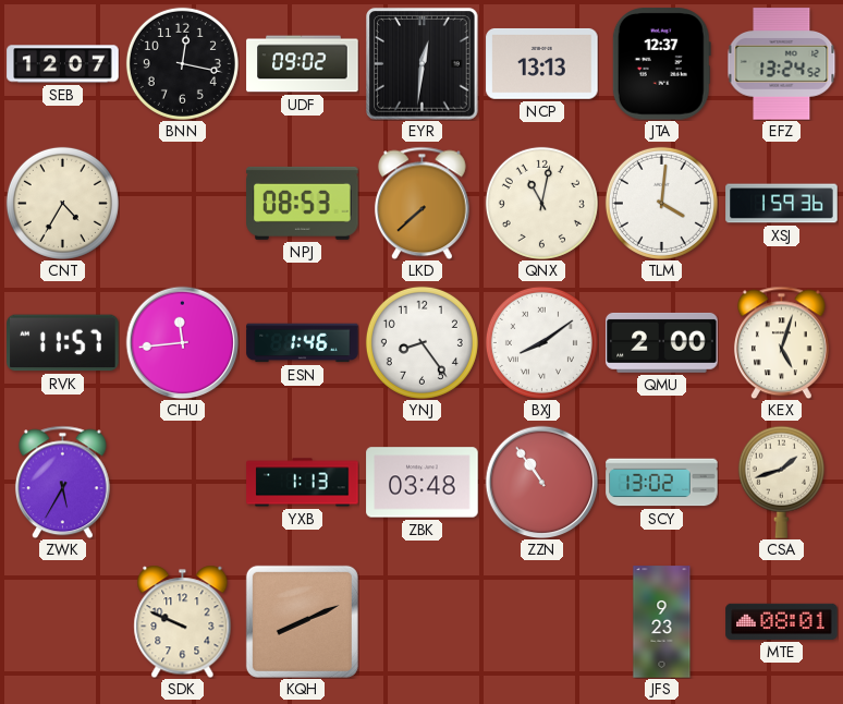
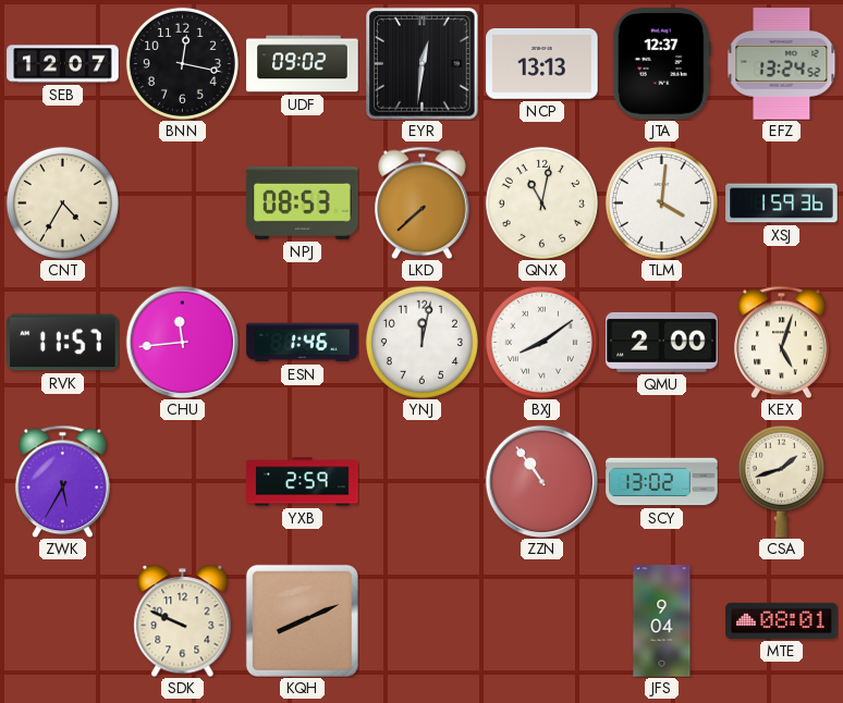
YNJ: 8:24 -> 12:02
YXB: 1:13 -> 2:59
ZBK: 03:48 -> none
JFS: 9:23 -> 9:04
